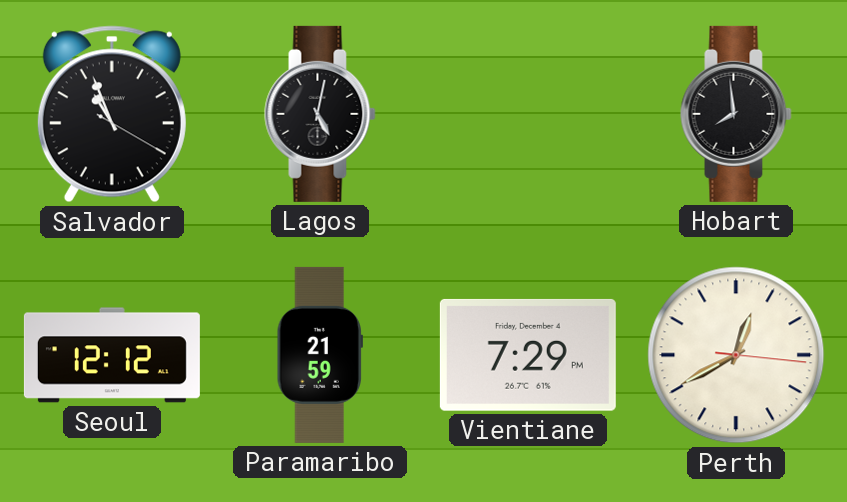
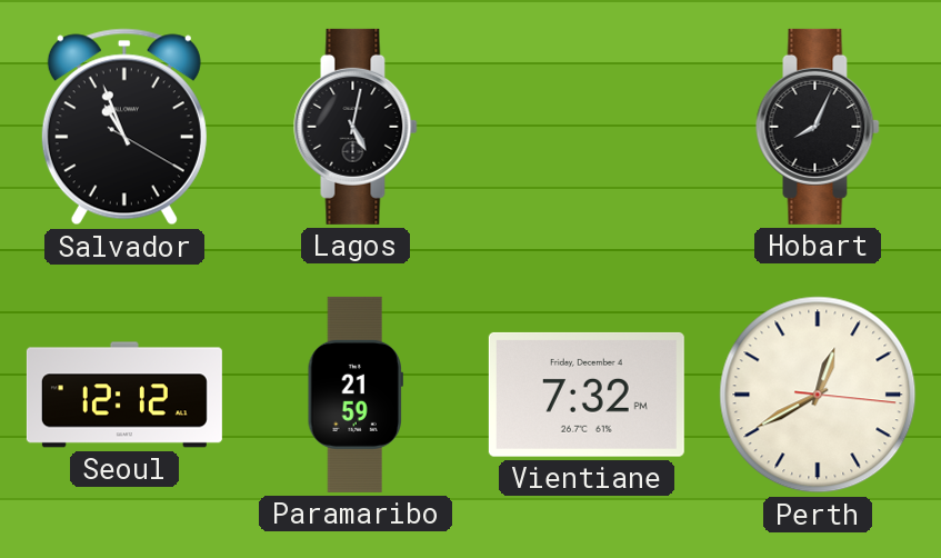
Hobart: 7:59 -> 8:04
Vientiane: 7:29 -> 7:32
